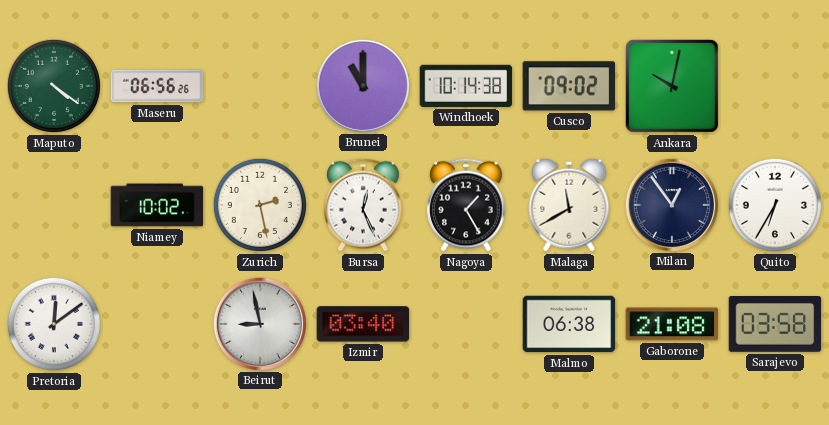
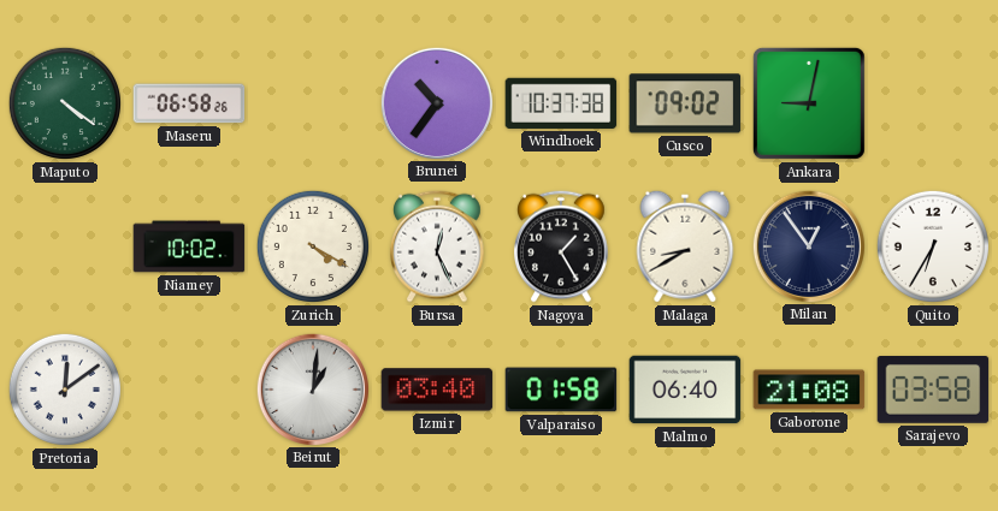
Maseru: 06:56 -> 06:58
Brunei: 11:00 -> 10:36
Windhoek: 10:14 -> 10:37
Ankara: 10:02 -> 9:02
Zurich: 2:28 -> 4:20
Malaga: 11:40 -> 8:40
Beirut: 8:58 -> 1:01
Valparaiso: none -> 01:58
Malmo: 06:38 -> 06:40
